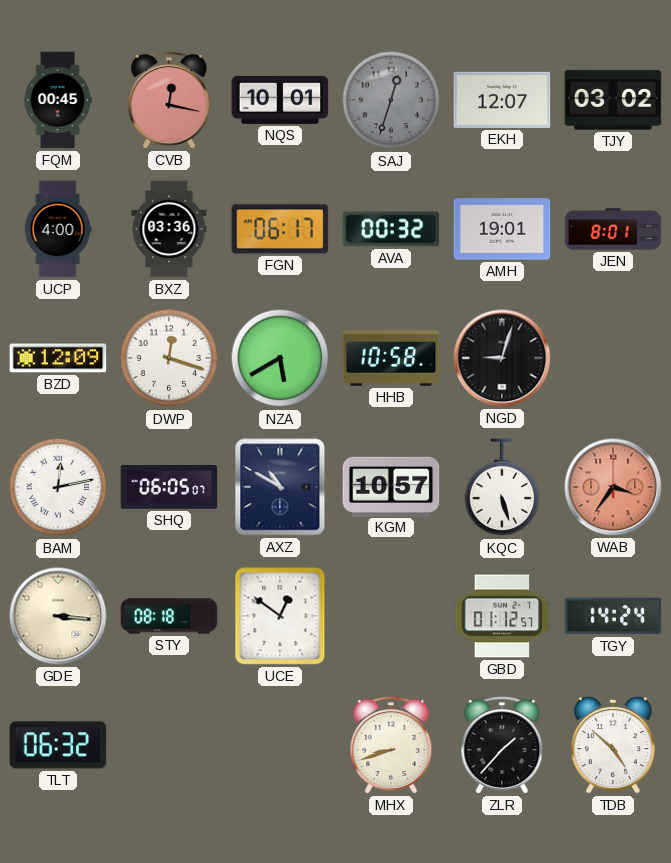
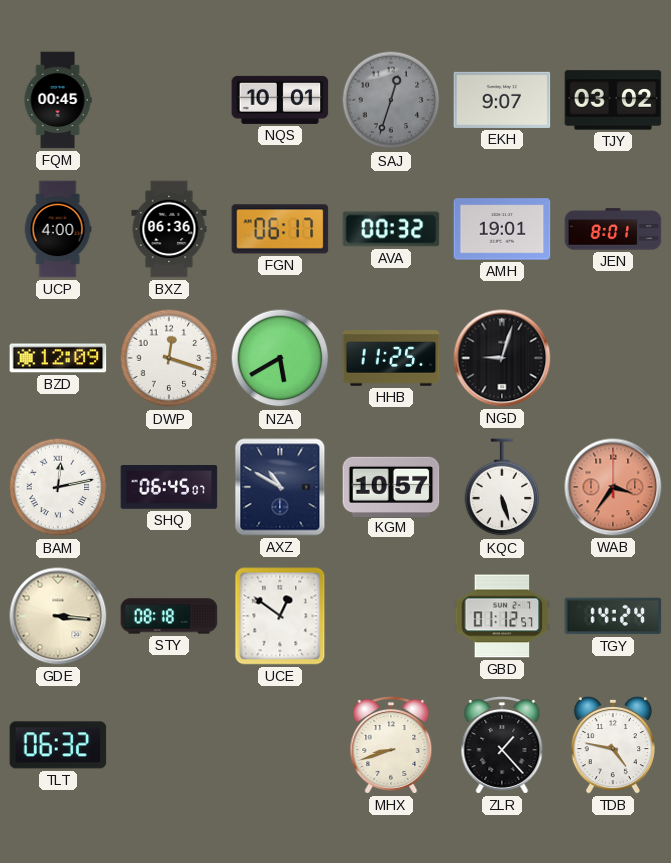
CVB: 12:17 -> none
EKH: 12:07 -> 9:07
BXZ: 03:36 -> 06:36
HHB: 10:58 -> 11:25
SHQ: 06:05 -> 06:45
ZLR: 1:37 -> 1:23
TDB: 4:52 -> 4:47
